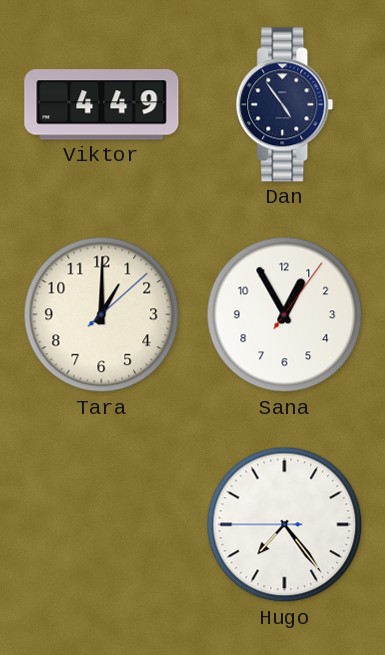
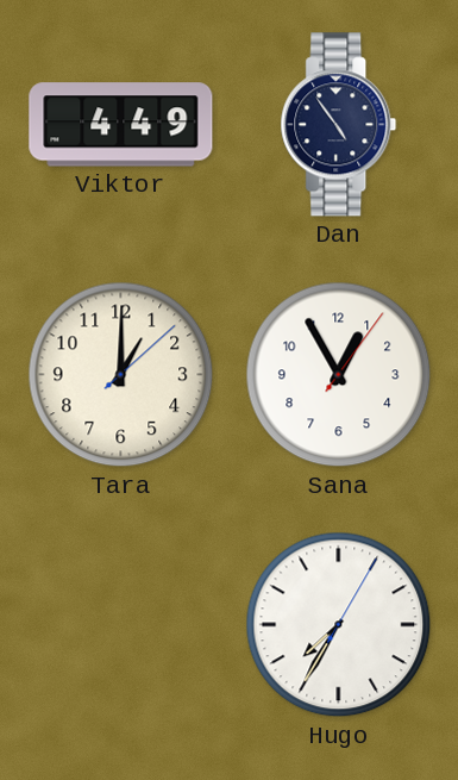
Hugo: 7:23 -> 7:35
